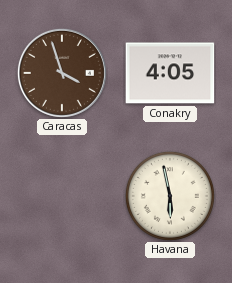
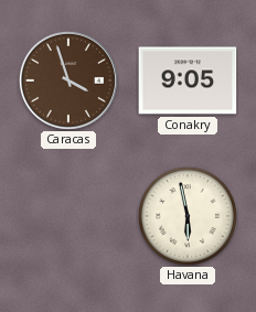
Conakry: 4:05 -> 9:05
